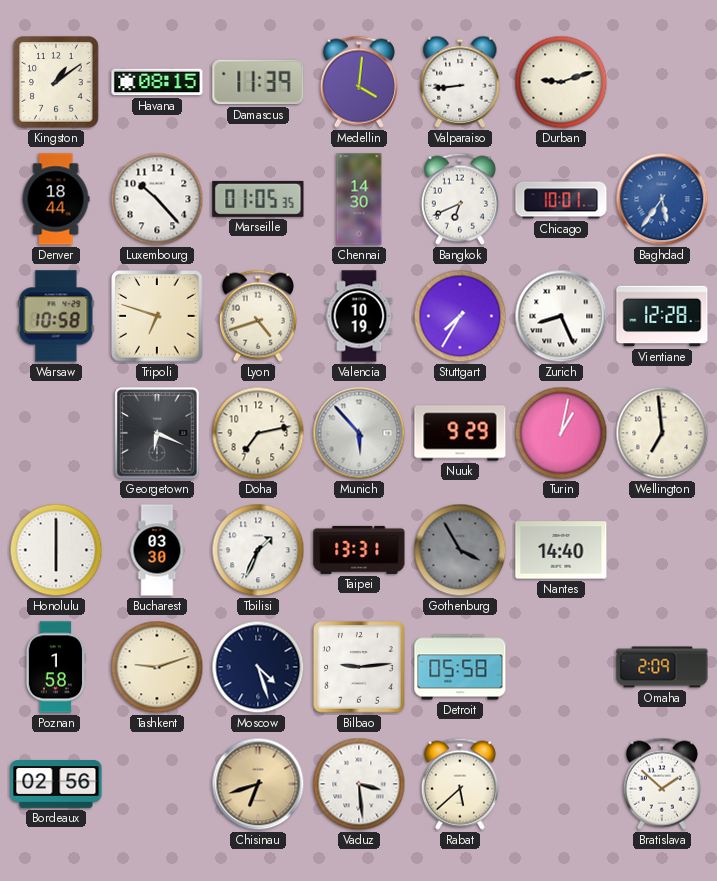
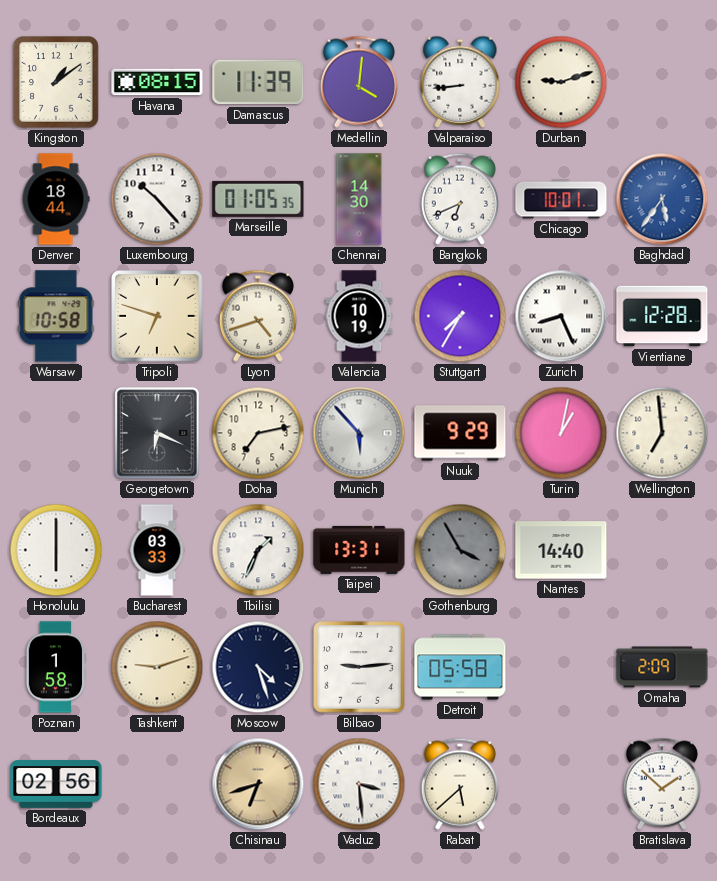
Bucharest: 03:30 -> 03:33
